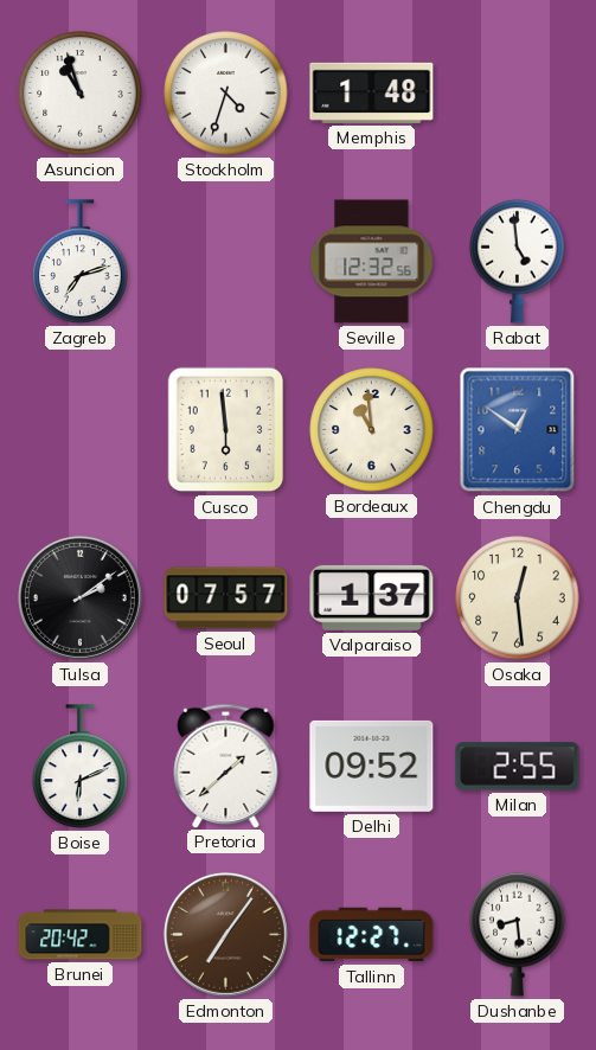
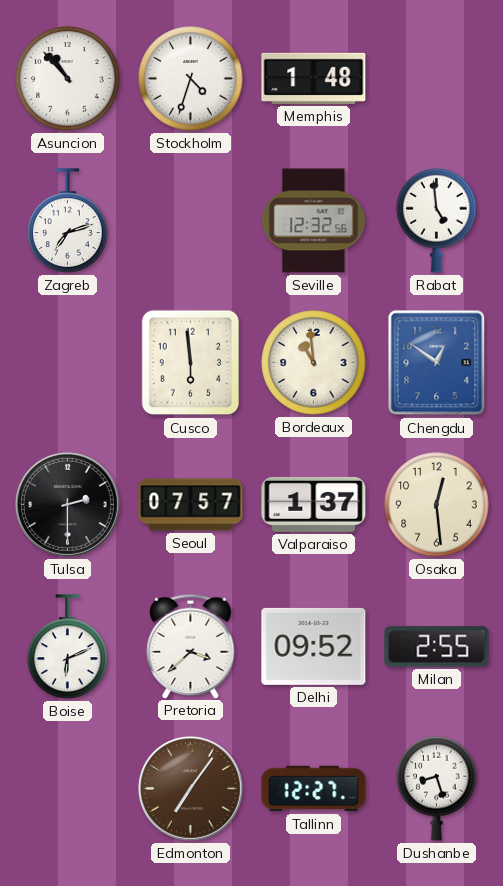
Asuncion: 10:57 -> 10:53
Tulsa: 2:09 -> 2:30
Pretoria: 1:38 -> 3:38
Brunei: 20:42 -> none
Dushanbe: 8:29 -> 8:27
